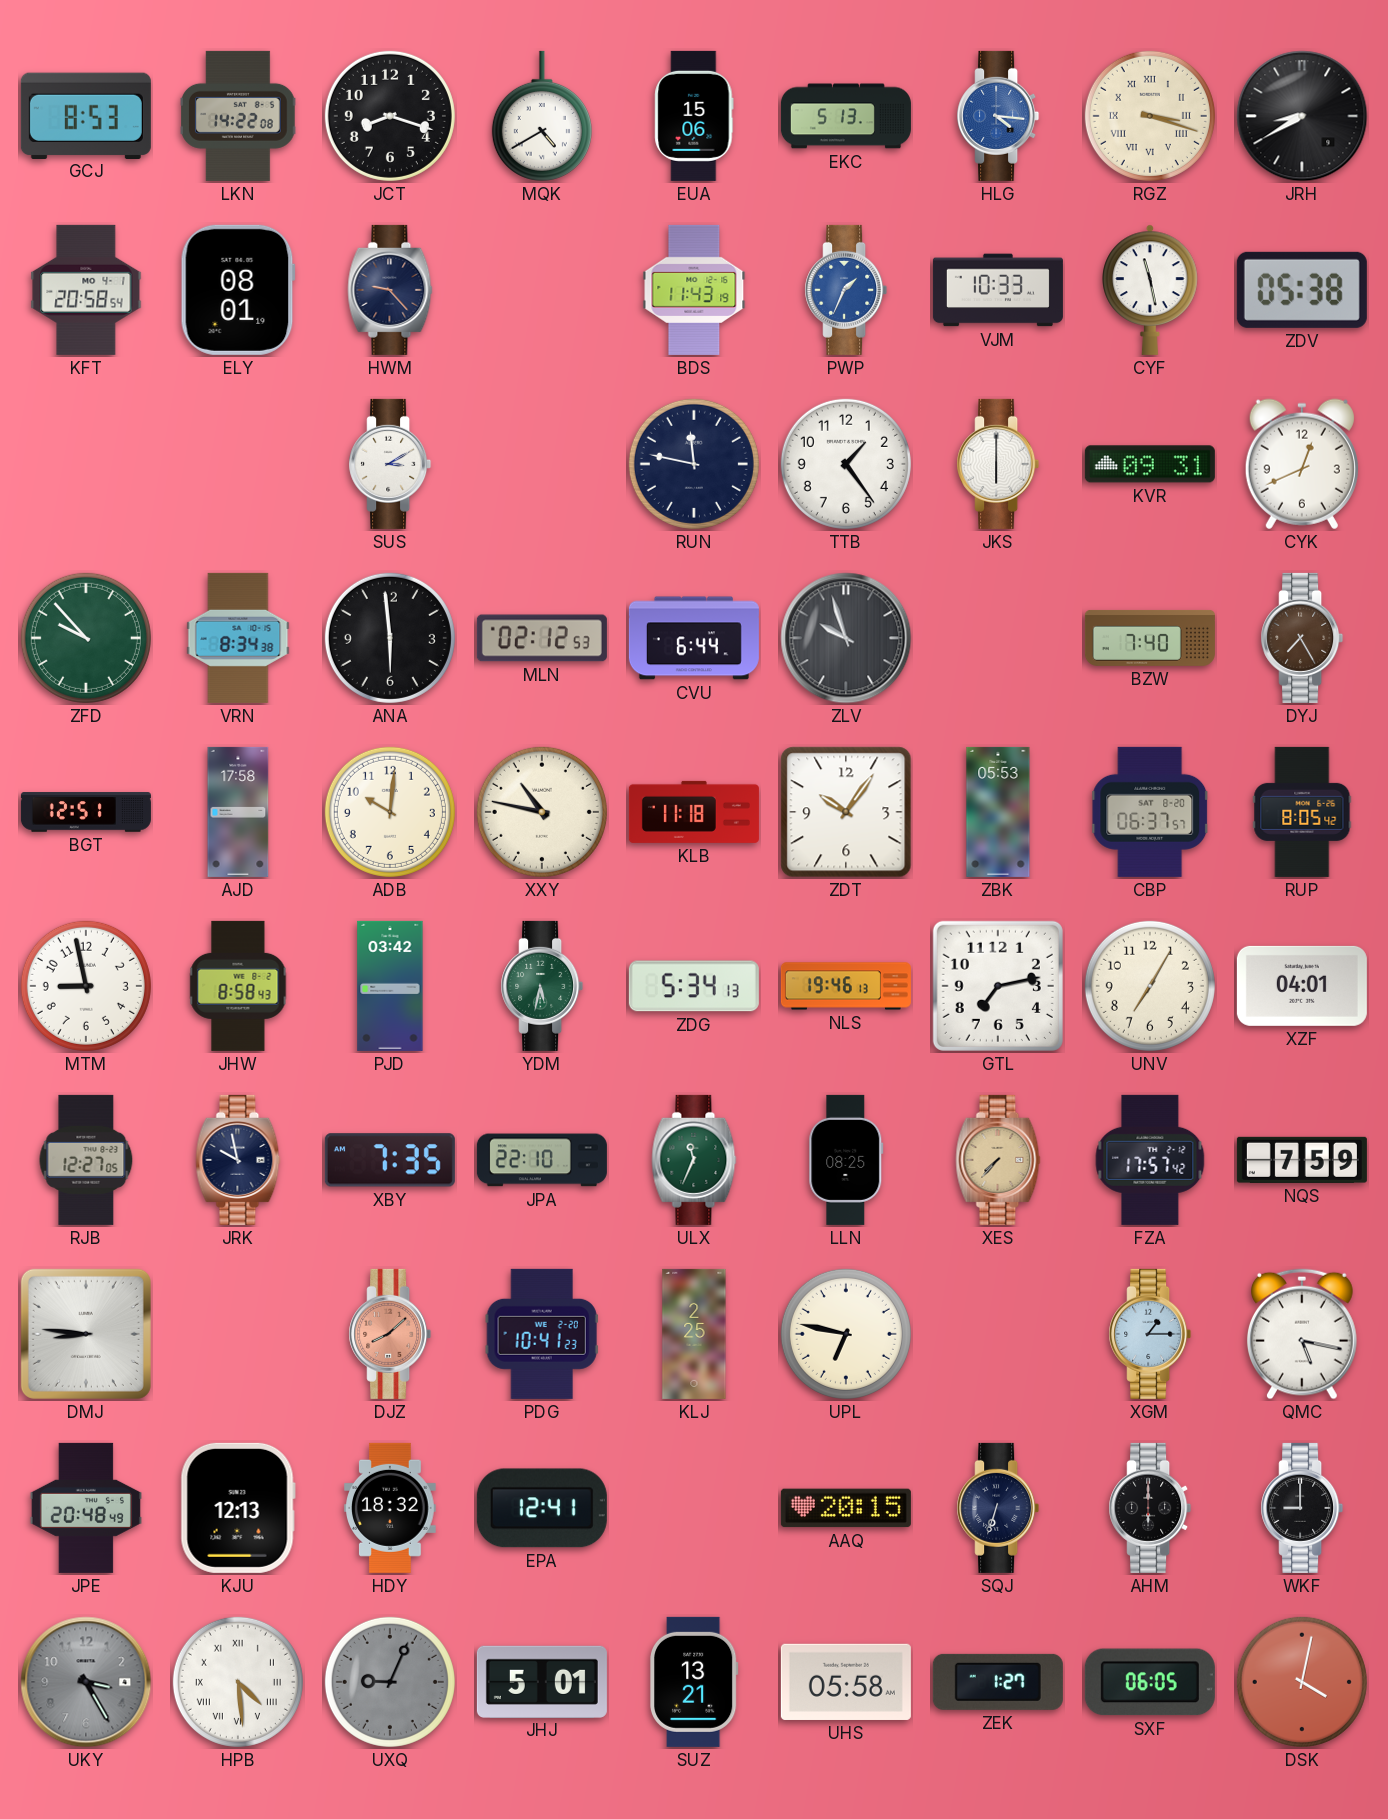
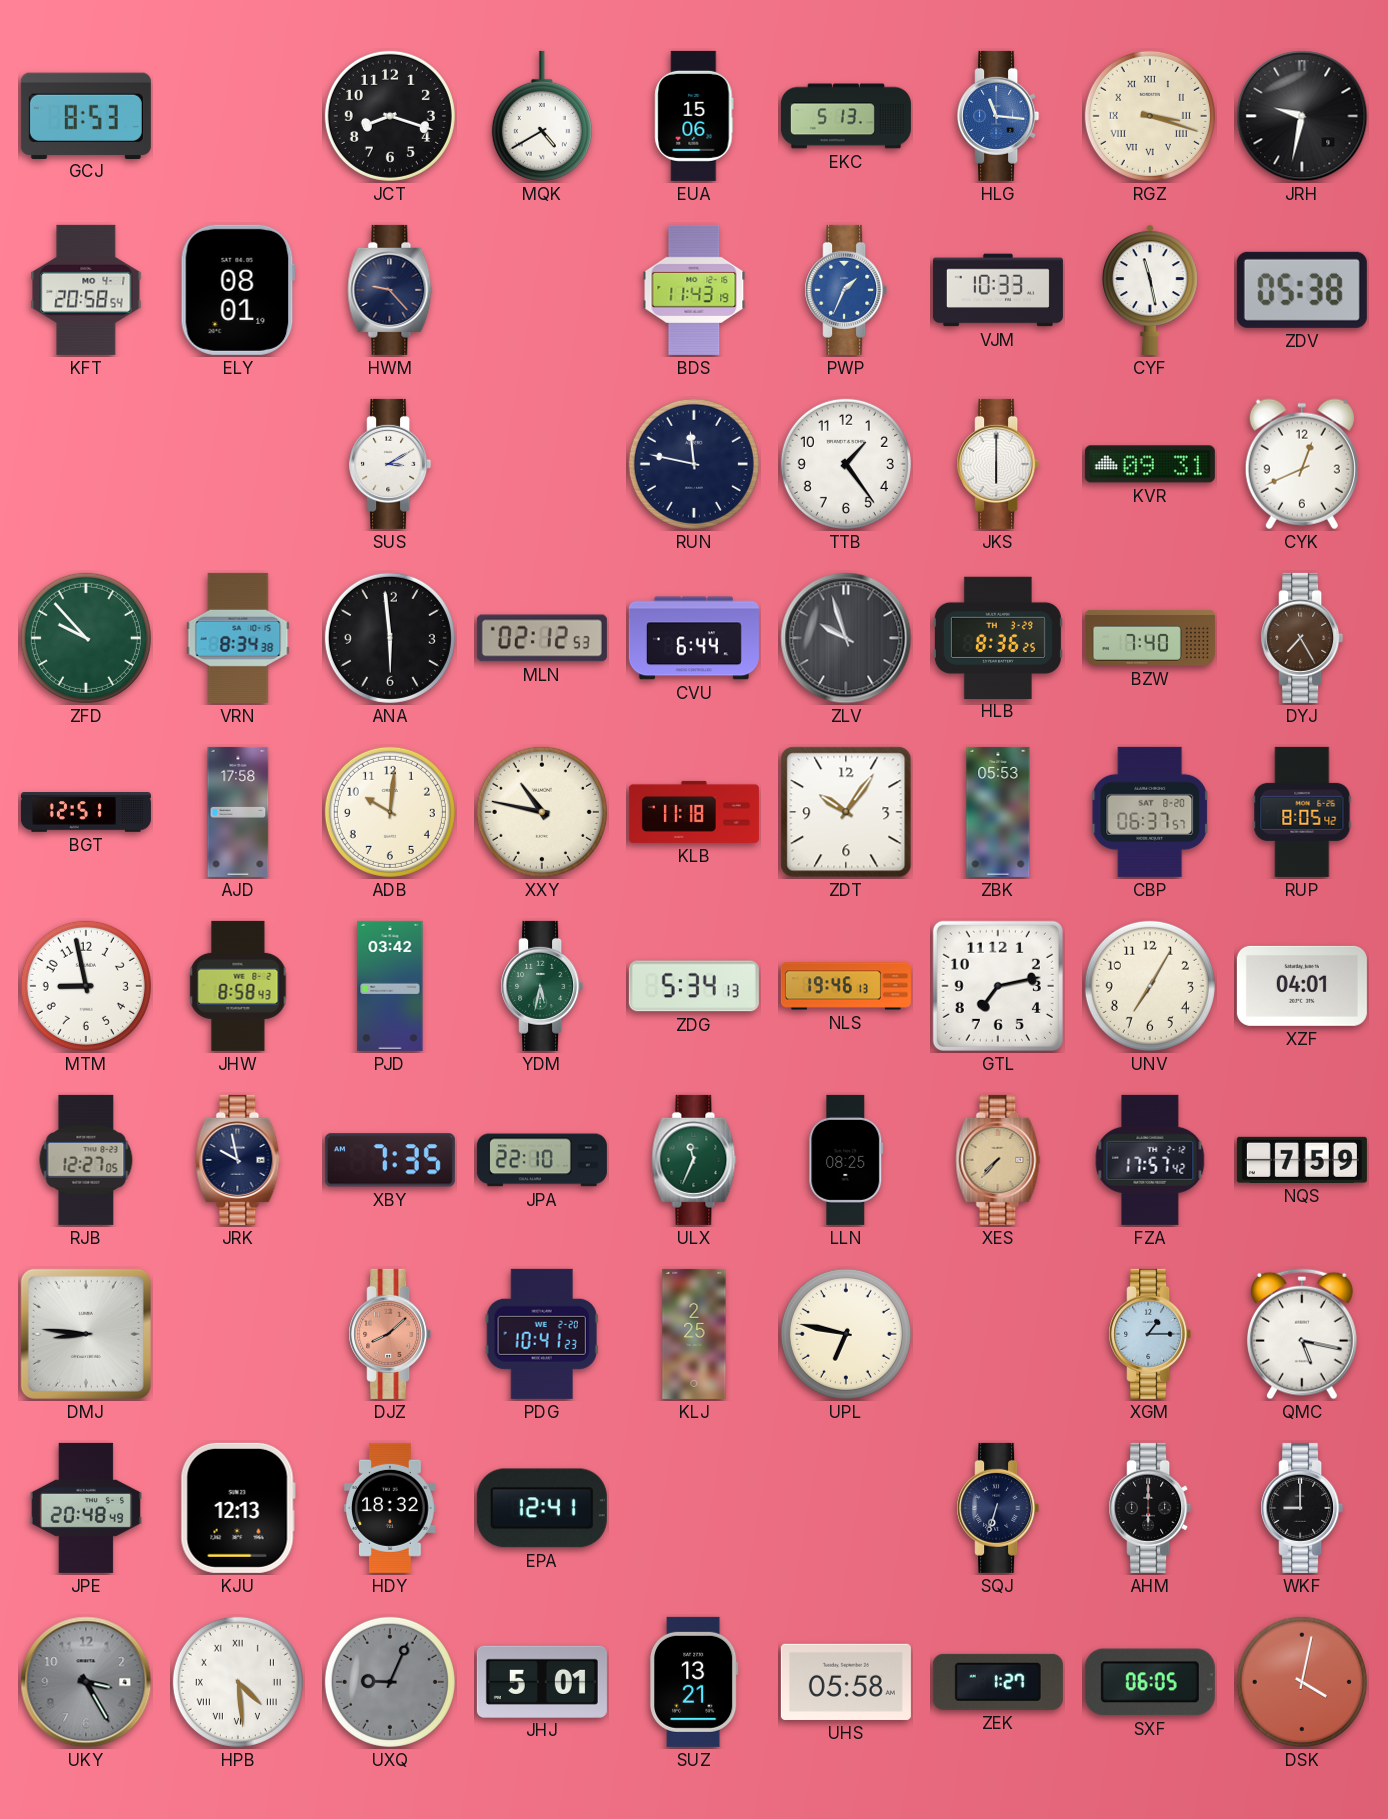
LKN: 14:22 -> none
HLG: 4:16 -> 11:16
JRH: 8:40 -> 9:32
HLB: none -> 8:36
AAQ: 20:15 -> none
